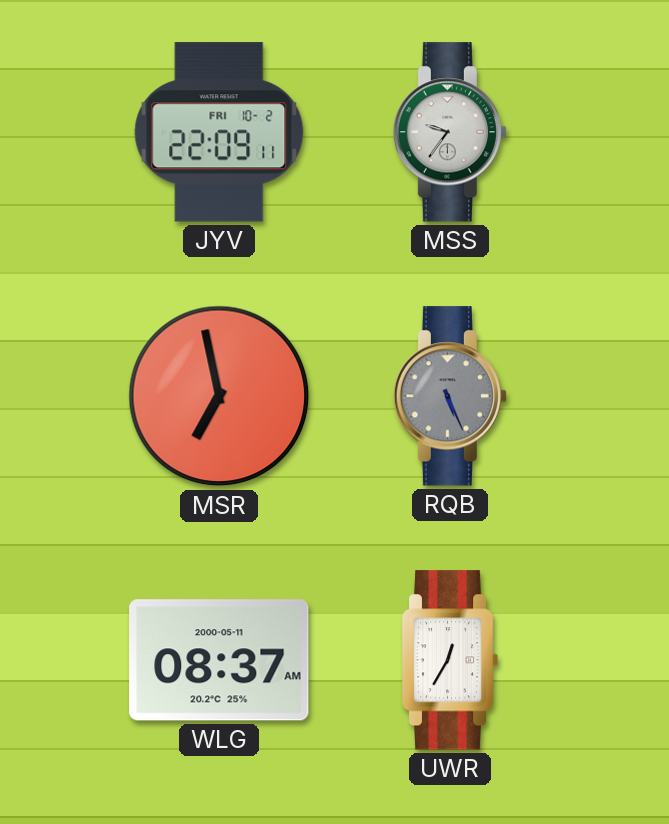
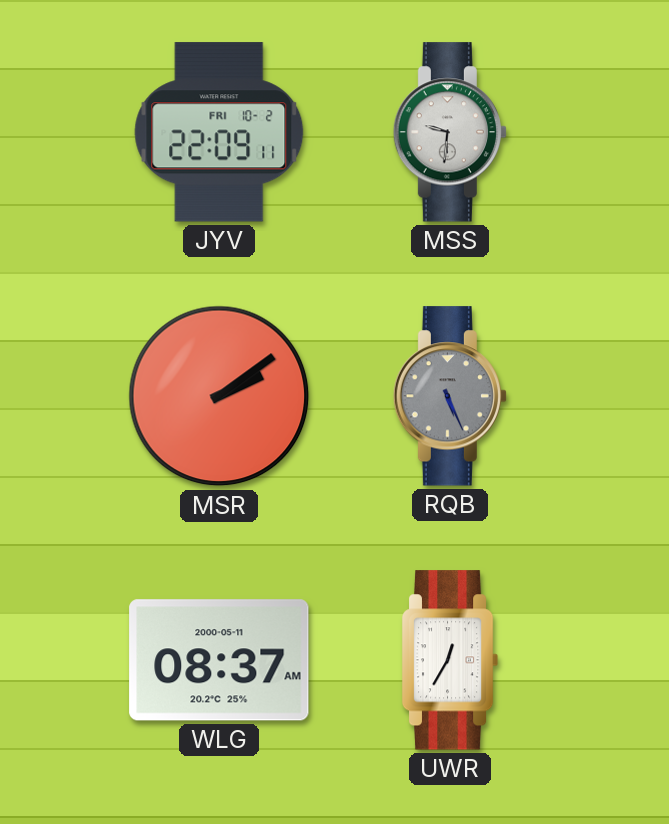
MSS: 9:36 -> 9:31
MSR: 6:58 -> 2:09
